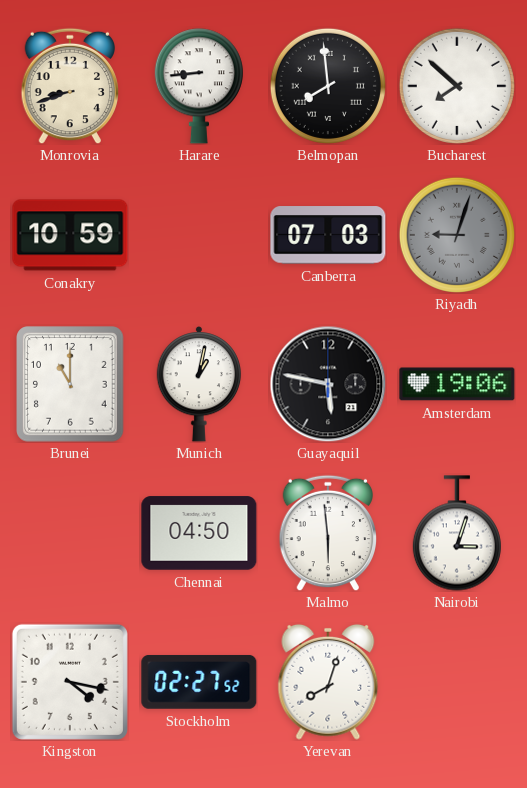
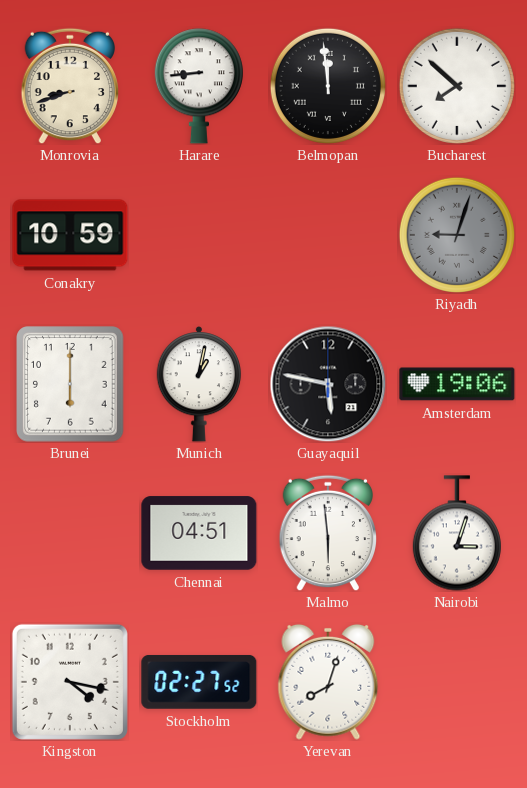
Belmopan: 7:59 -> 11:59
Canberra: 07:03 -> none
Brunei: 11:00 -> 6:00
Chennai: 04:50 -> 04:51
